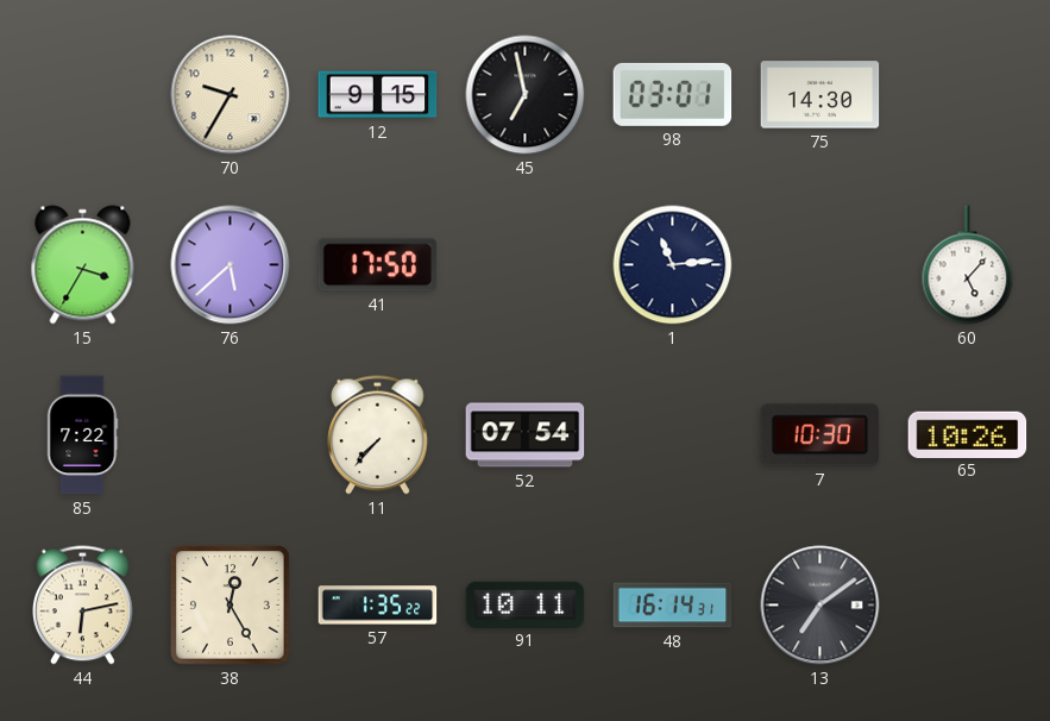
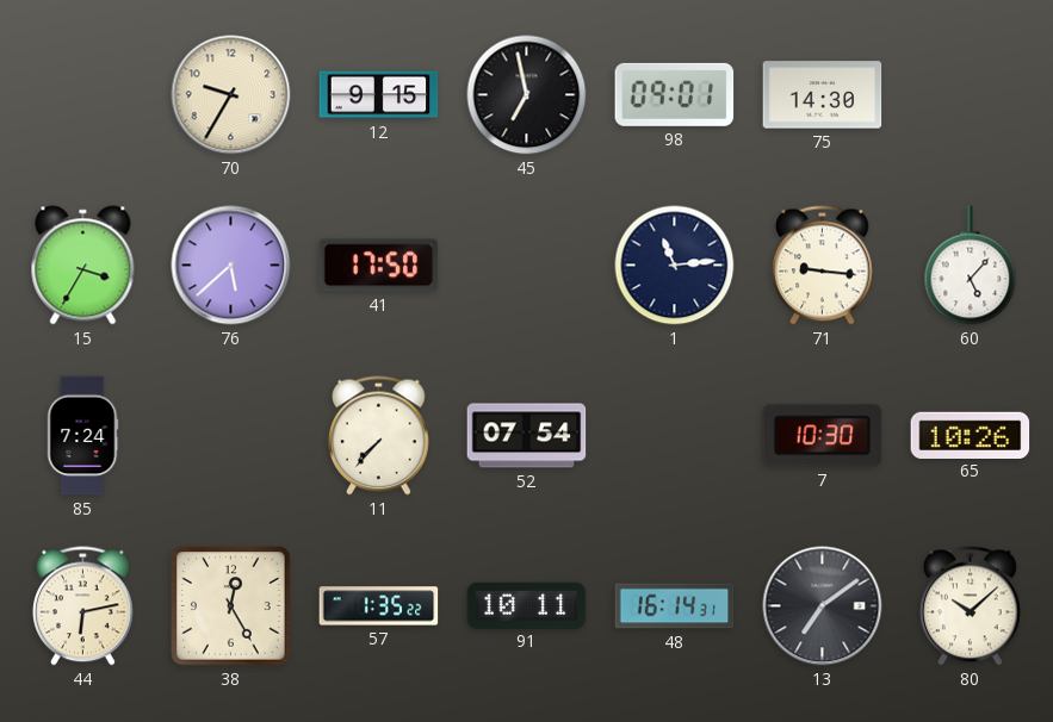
98: 03:01 -> 09:01
71: none -> 9:16
85: 7:22 -> 7:24
80: none -> 10:08
